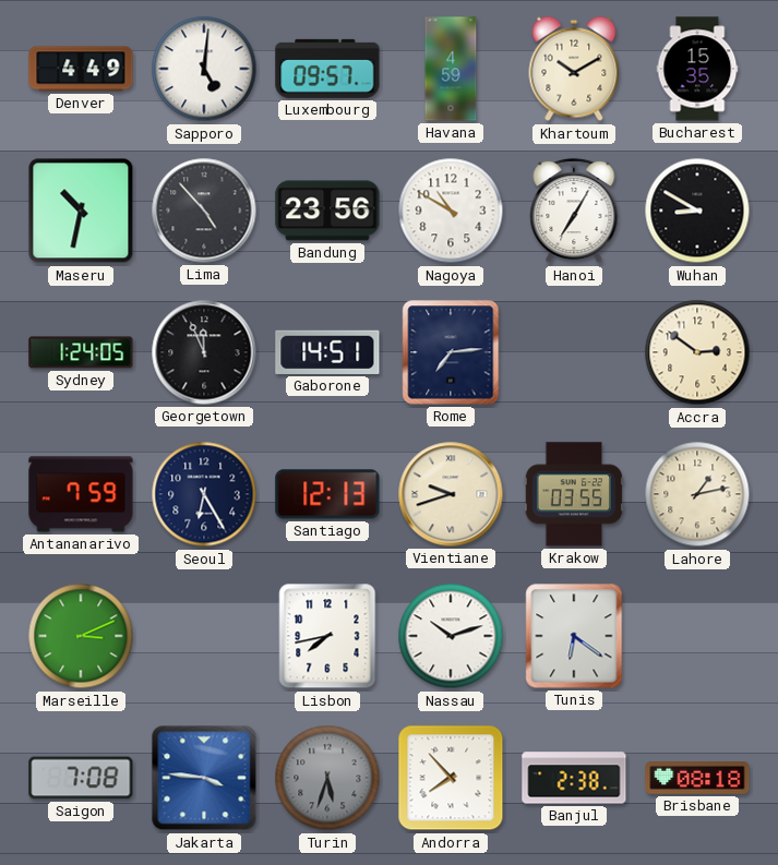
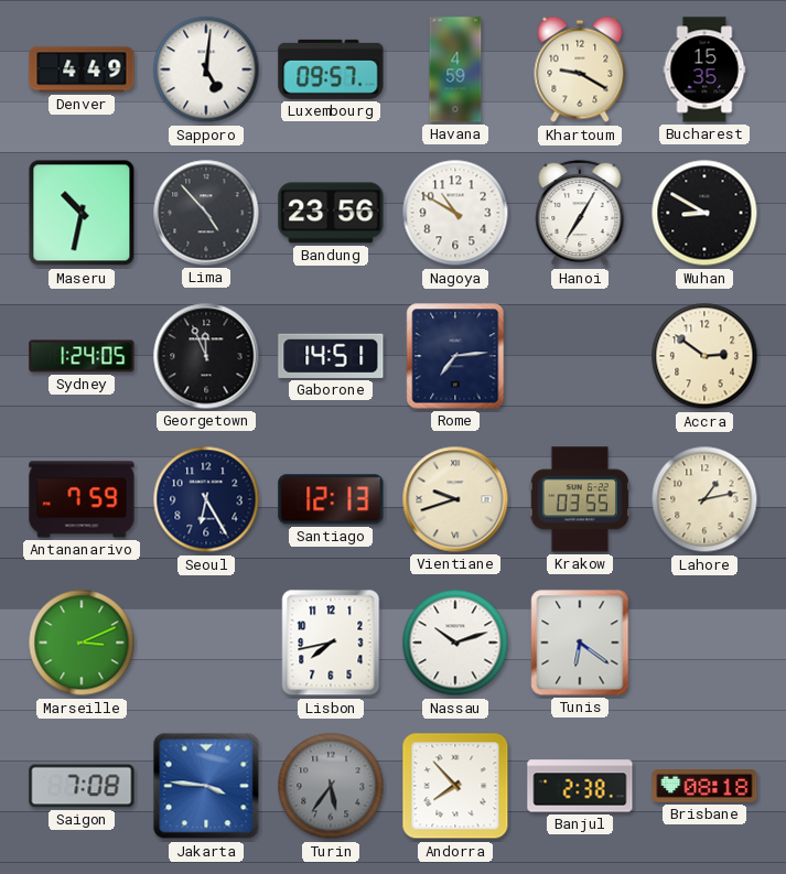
Khartoum: 10:10 -> 9:20
Turin: 5:33 -> 5:36
